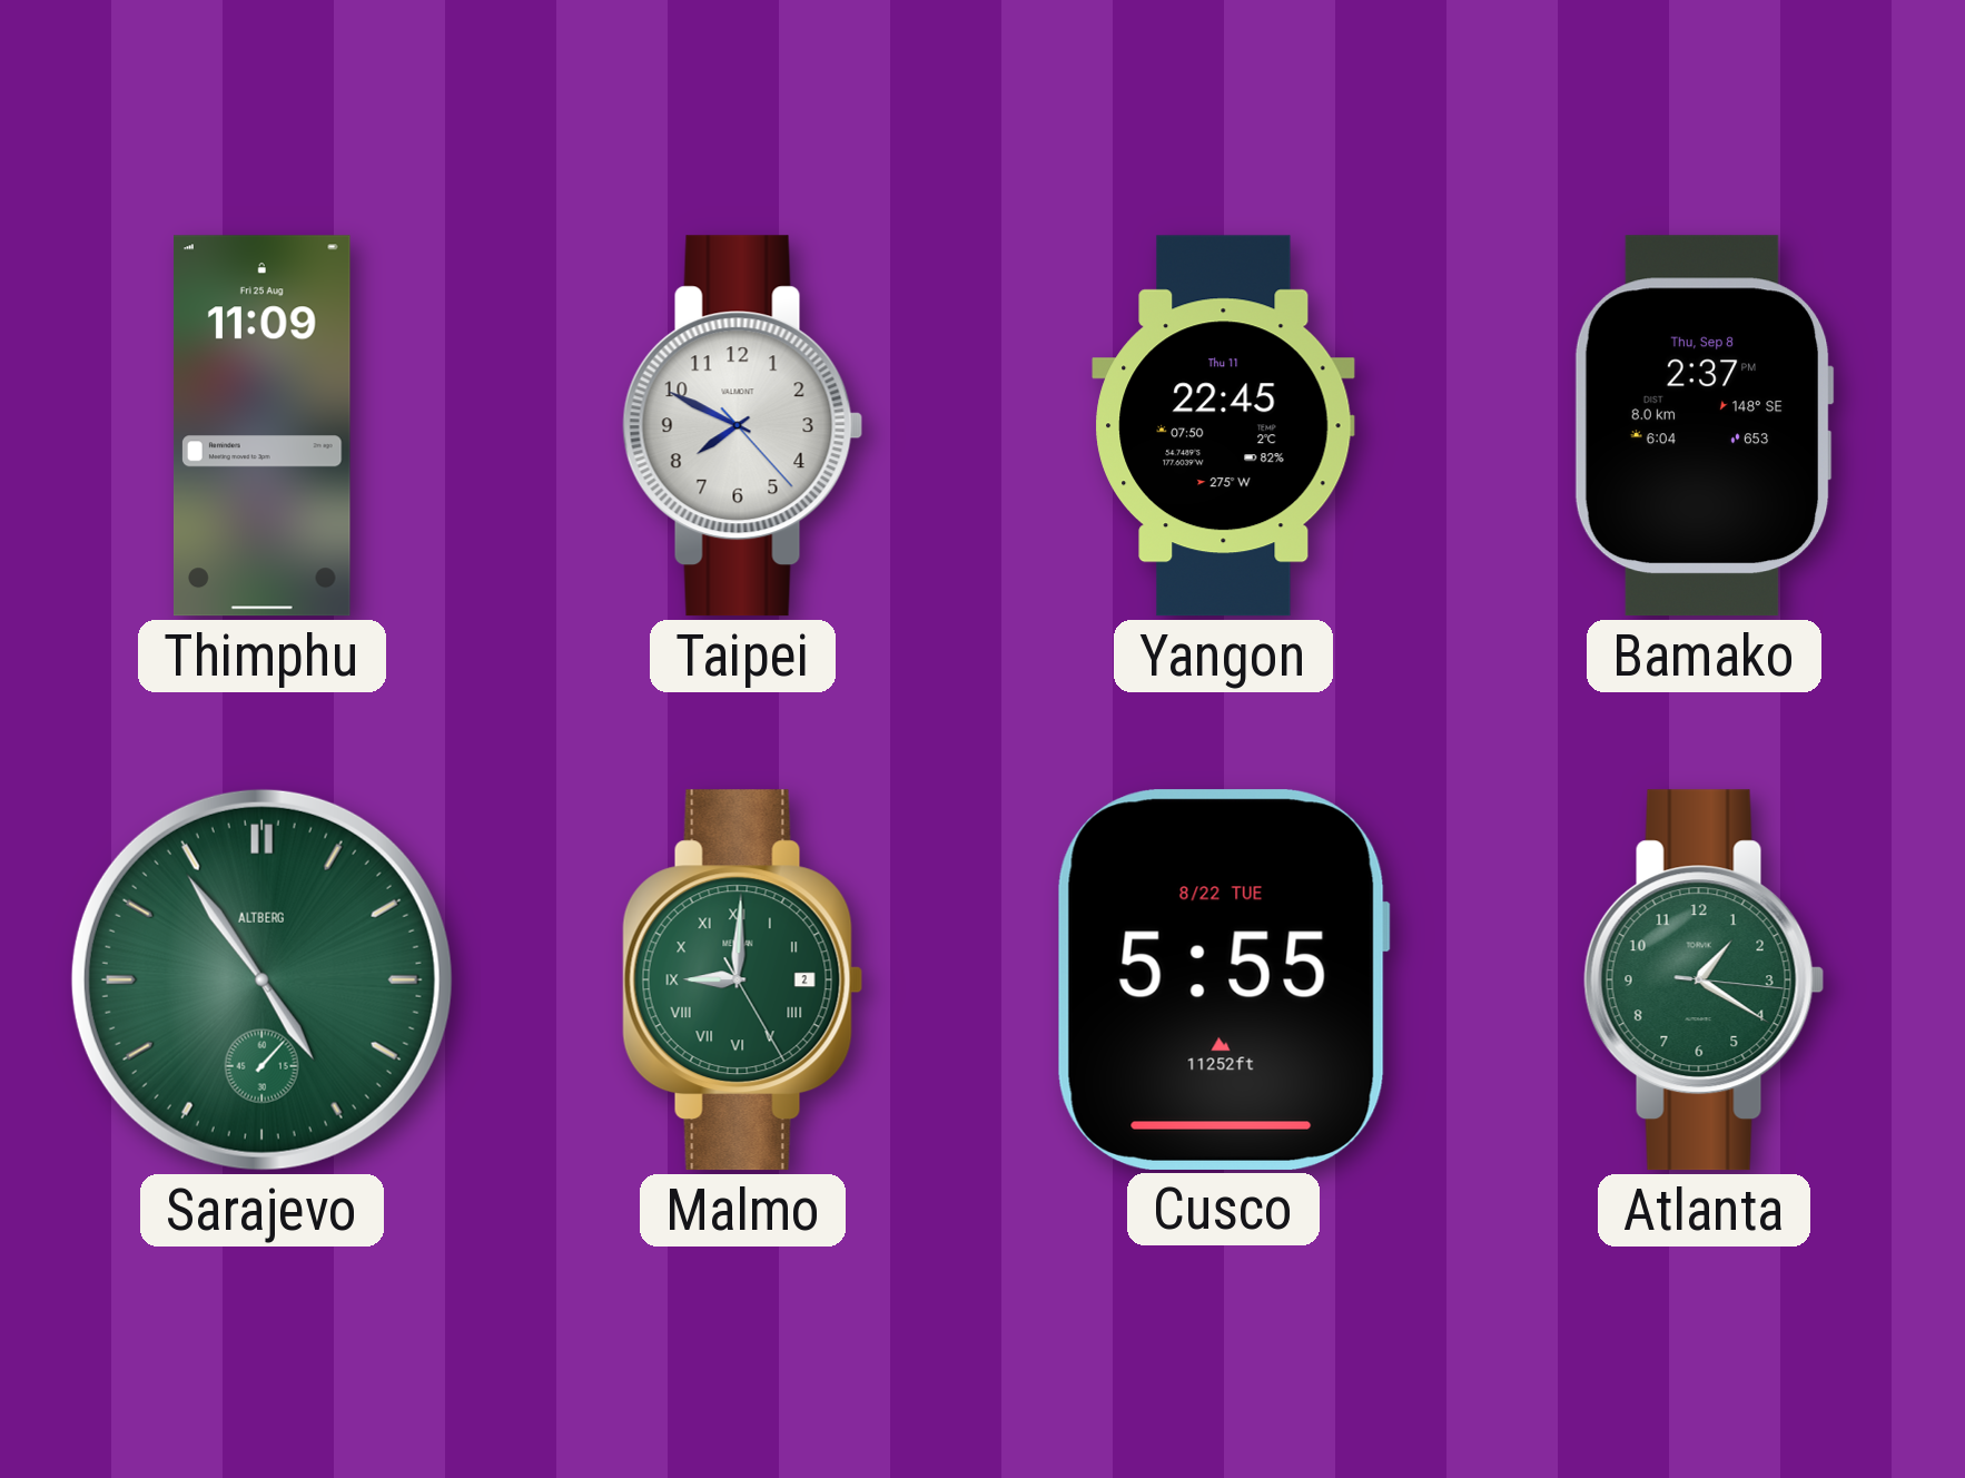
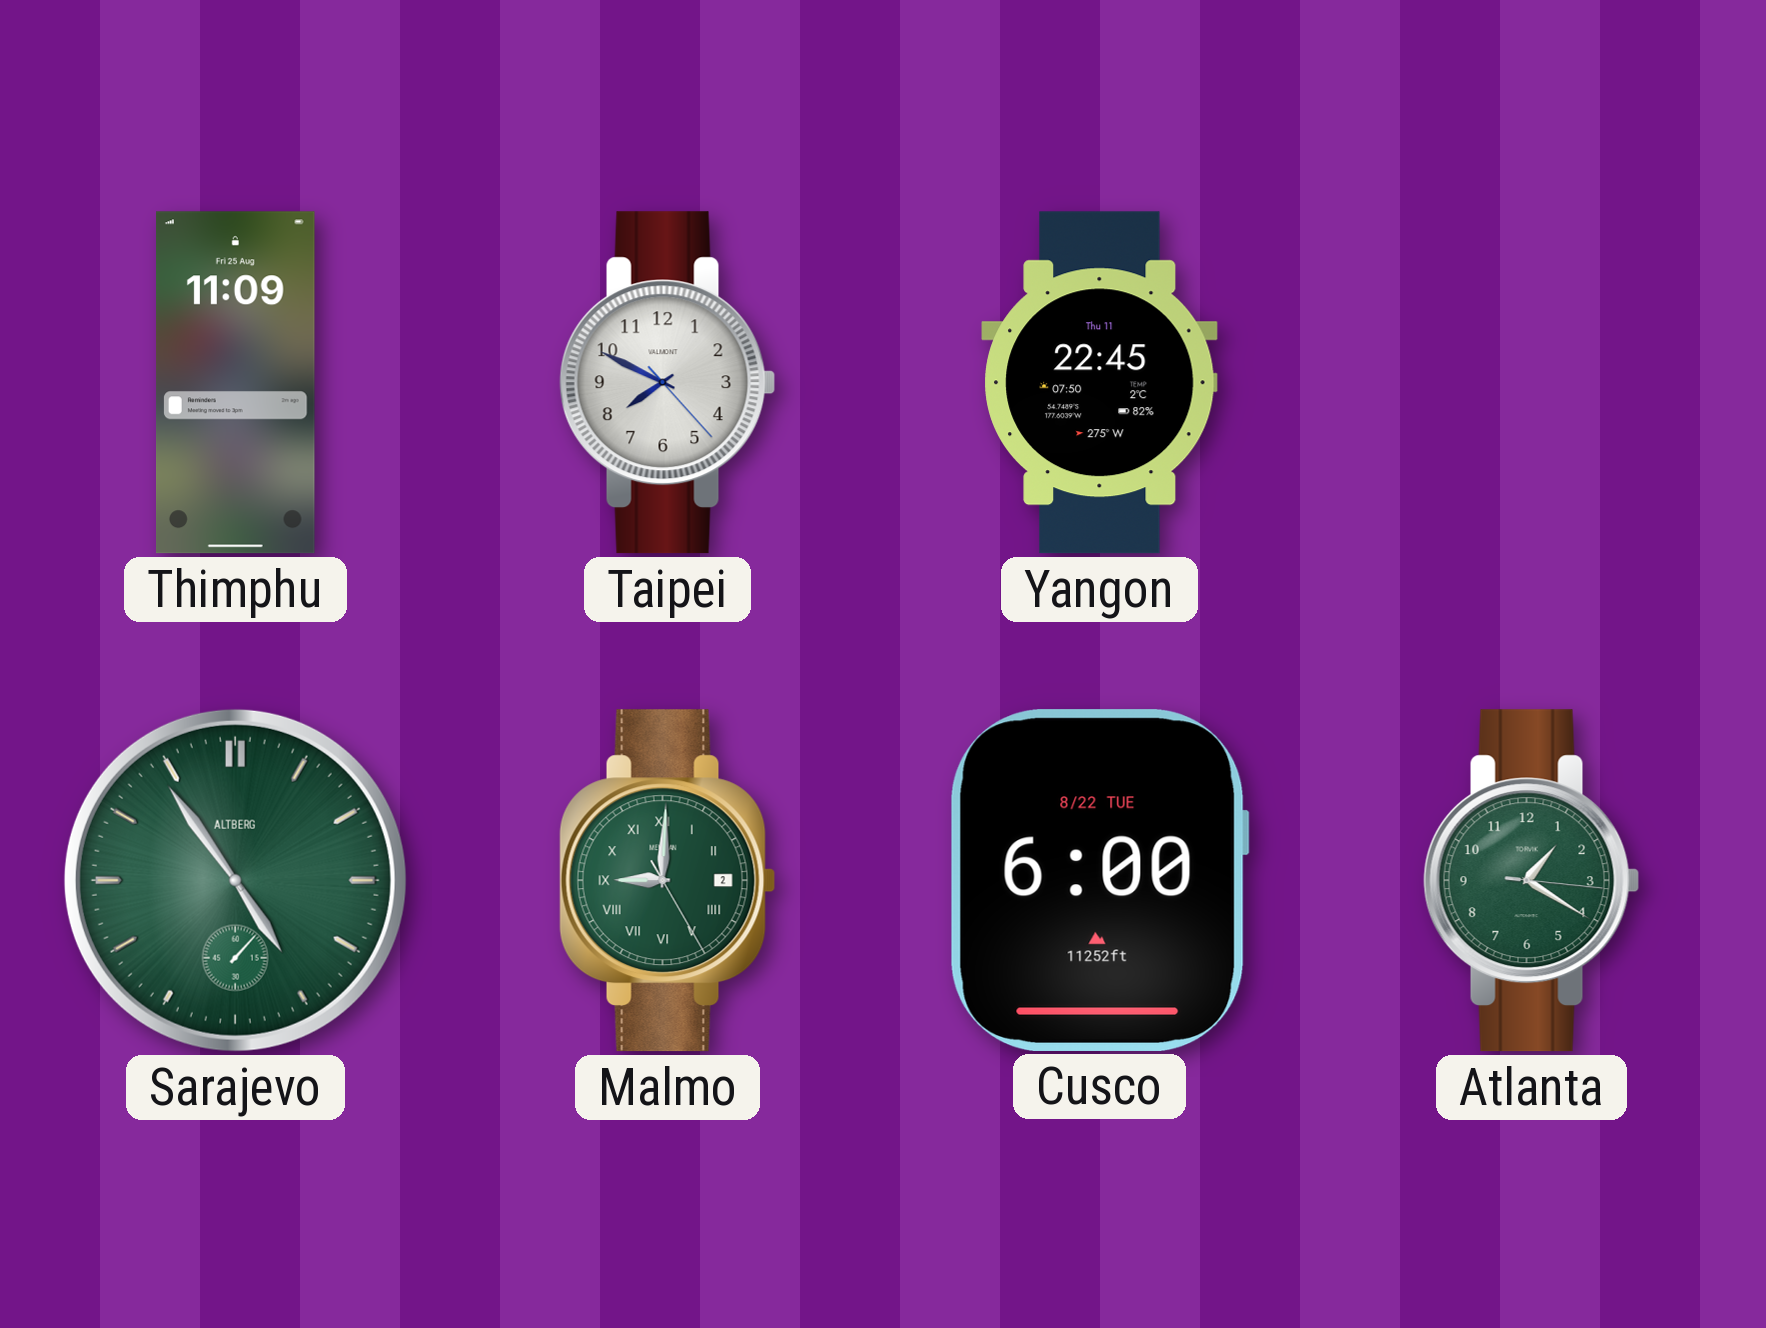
Bamako: 2:37 -> none
Cusco: 5:55 -> 6:00
